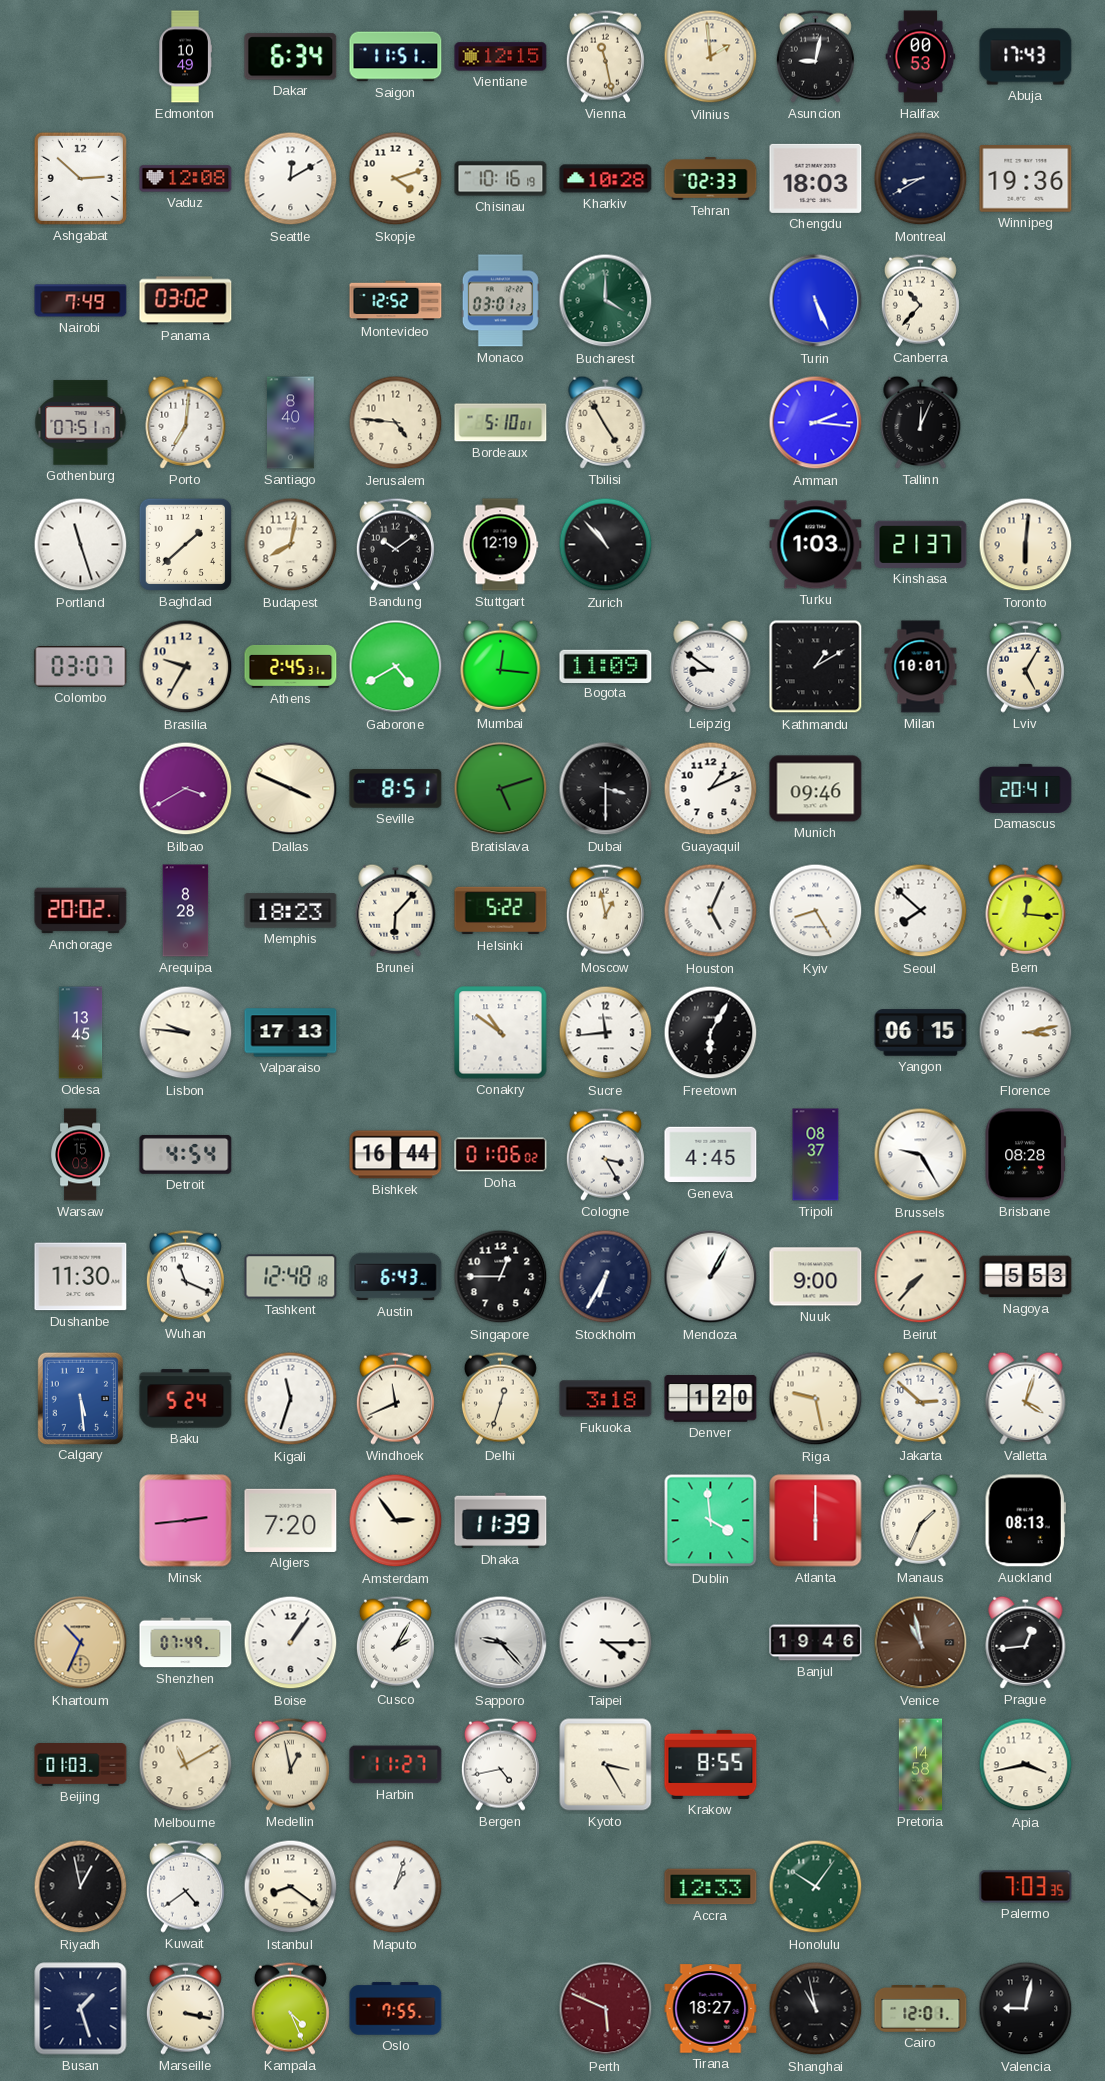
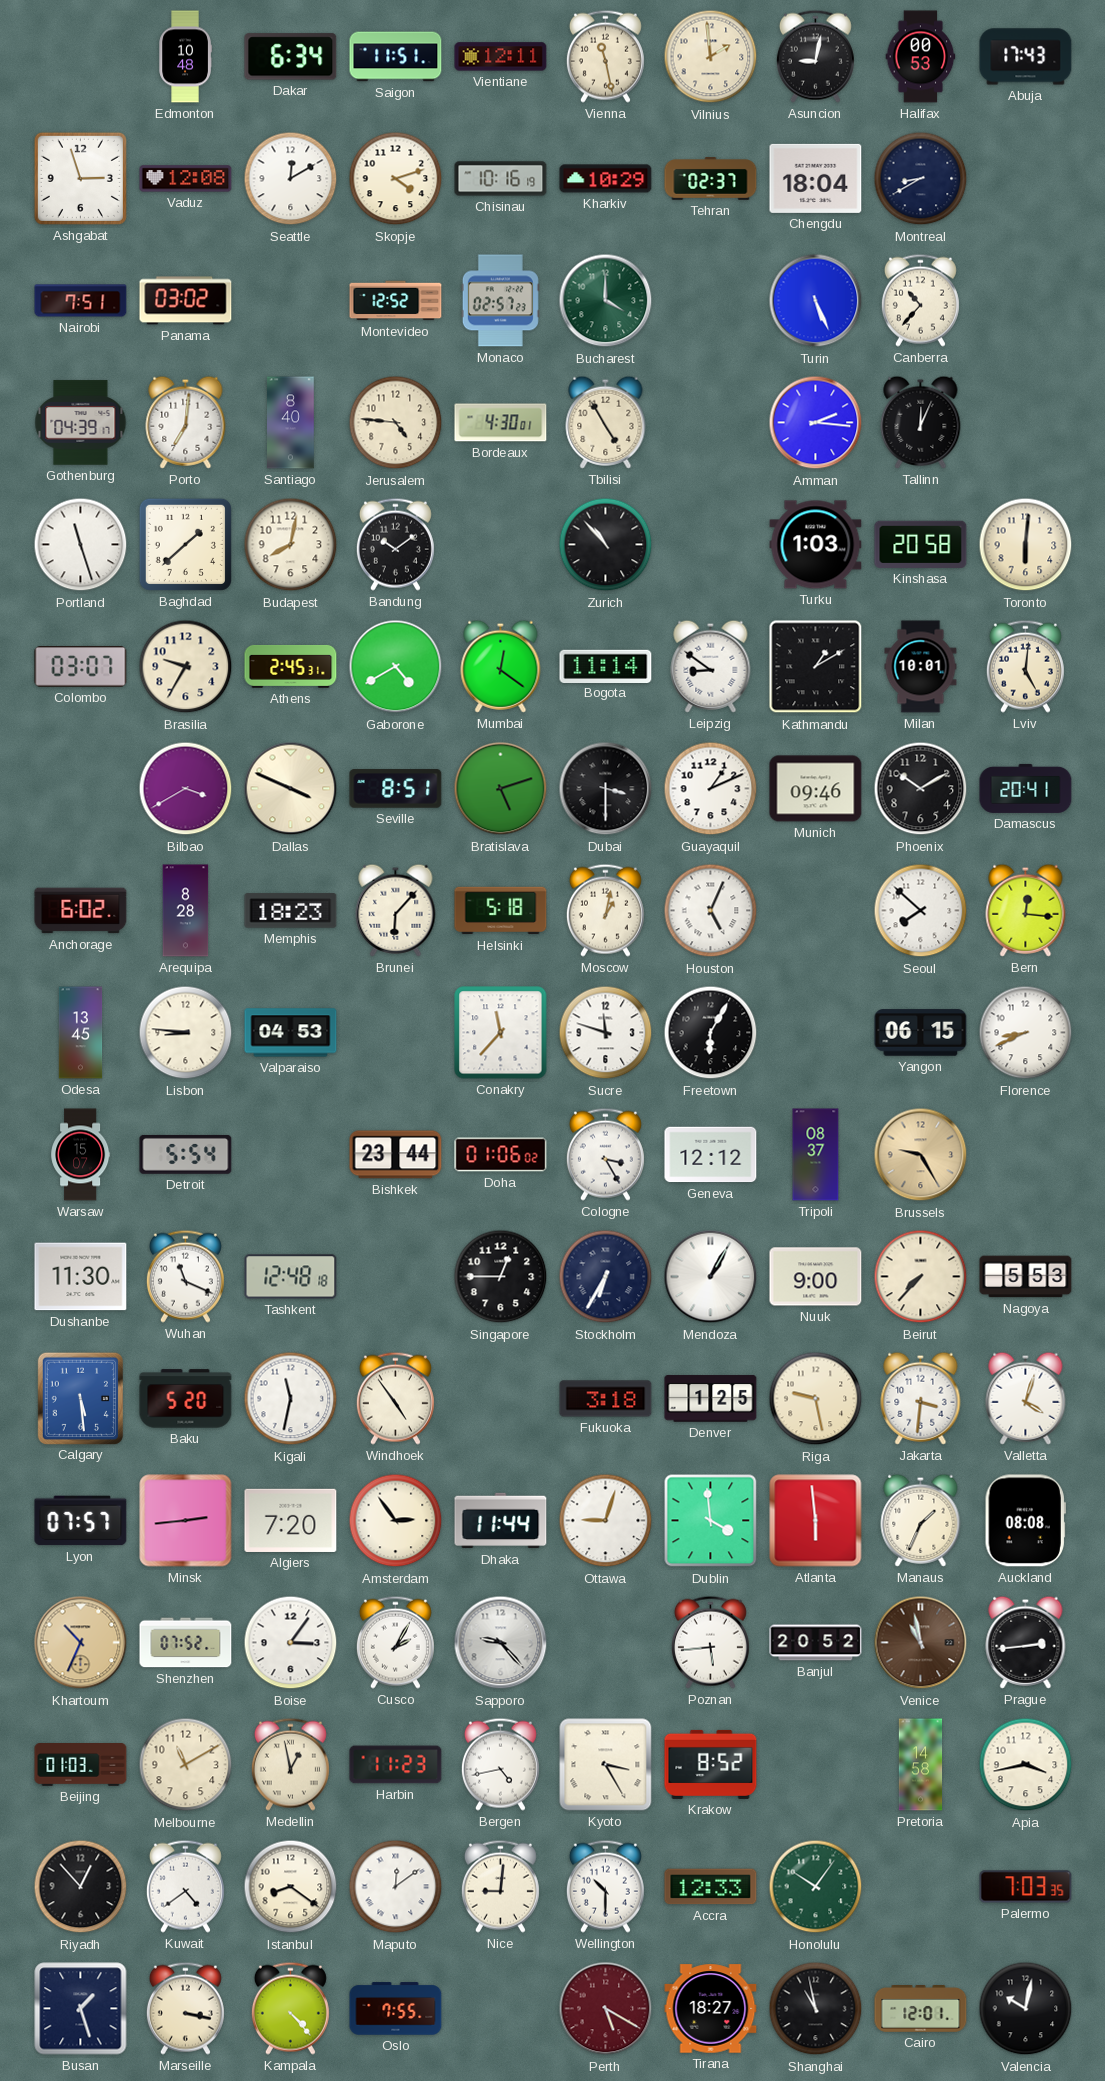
Edmonton: 10:49 -> 10:48
Vientiane: 12:15 -> 12:11
Ashgabat: 2:52 -> 2:57
Kharkiv: 10:28 -> 10:29
Tehran: 02:33 -> 02:37
Chengdu: 18:03 -> 18:04
Winnipeg: 19:36 -> none
Nairobi: 7:49 -> 7:51
Monaco: 03:01 -> 02:57
Gothenburg: 07:51 -> 04:39
Bordeaux: 5:10 -> 4:30
Stuttgart: 12:19 -> none
Kinshasa: 21:37 -> 20:58
Mumbai: 12:16 -> 12:21
Bogota: 11:09 -> 11:14
Lviv: 5:05 -> 5:01
Phoenix: none -> 10:10
Anchorage: 20:02 -> 6:02
Helsinki: 5:22 -> 5:18
Moscow: 12:58 -> 1:02
Kyiv: 8:25 -> none
Lisbon: 9:46 -> 8:46
Valparaiso: 17:13 -> 04:53
Conakry: 10:51 -> 11:37
Sucre: 11:44 -> 11:48
Florence: 3:13 -> 8:41
Warsaw: 15:03 -> 15:07
Detroit: 4:54 -> 5:54
Bishkek: 16:44 -> 23:44
Geneva: 4:45 -> 12:12
Brussels dial: white -> champagne
Brisbane: 08:28 -> none
Austin: 6:43 -> none
Baku: 5:24 -> 5:20
Kigali: 11:33 -> 11:32
Windhoek: 11:41 -> 4:54
Delhi: 12:33 -> none
Denver: 1:20 -> 1:25
Jakarta: 2:52 -> 3:31
Lyon: none -> 07:57
Dhaka: 11:39 -> 11:44
Ottawa: none -> 9:03
Atlanta: 6:00 -> 5:59
Auckland: 08:13 -> 08:08
Shenzhen: 07:49 -> 07:52
Boise: 1:06 -> 3:06
Taipei: 4:15 -> none
Poznan: none -> 5:44
Banjul: 19:46 -> 20:52
Prague: 12:44 -> 2:44
Harbin: 11:27 -> 11:23
Krakow: 8:55 -> 8:52
Riyadh: 12:58 -> 12:53
Maputo: 1:03 -> 12:09
Nice: none -> 9:01
Wellington: none -> 10:30
Kampala: 4:26 -> 4:23
Perth: 5:49 -> 5:20
Valencia: 9:02 -> 10:02
